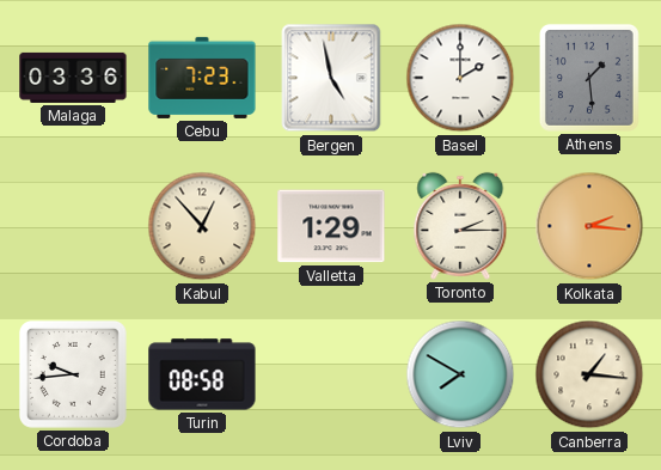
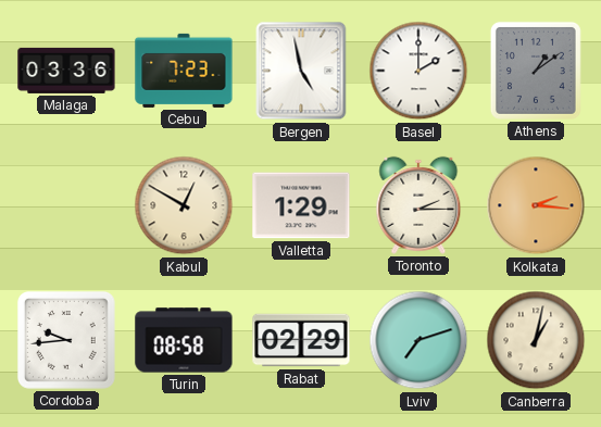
Athens: 1:29 -> 1:09
Kabul: 12:53 -> 12:50
Rabat: none -> 02:29
Lviv: 7:50 -> 7:12
Canberra: 1:16 -> 1:02
